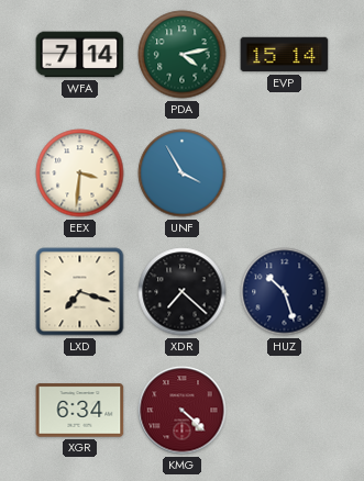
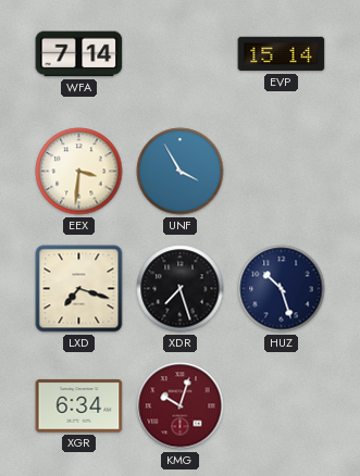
PDA: 4:13 -> none
XDR: 7:22 -> 7:27
KMG: 4:22 -> 10:03
